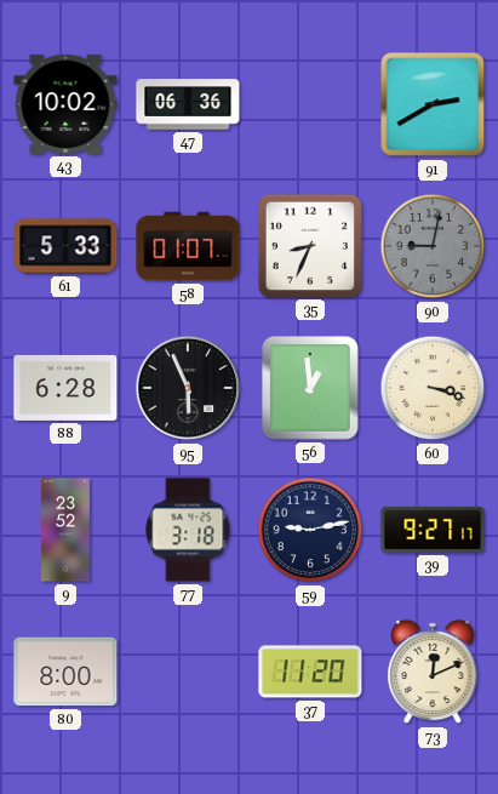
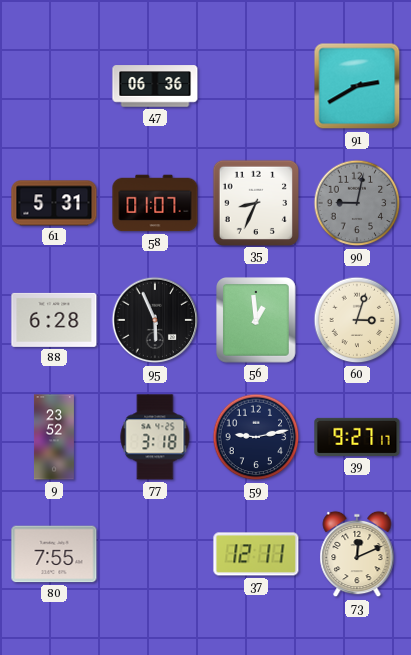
43: 10:02 -> none
61: 5:33 -> 5:31
60: 3:18 -> 3:03
80: 8:00 -> 7:55
37: 11:20 -> 12:11
